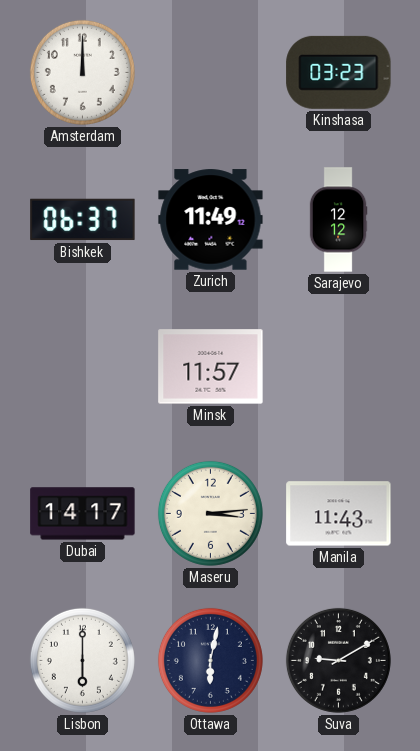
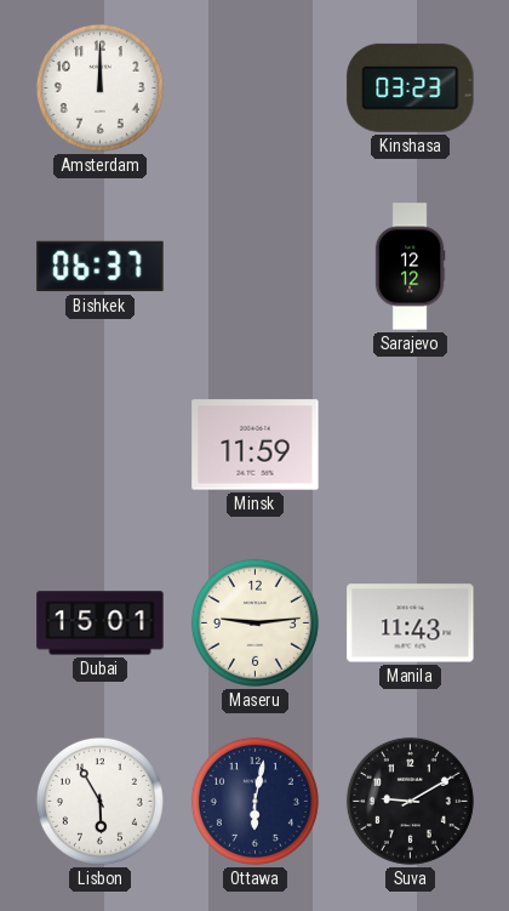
Zurich: 11:49 -> none
Minsk: 11:57 -> 11:59
Dubai: 14:17 -> 15:01
Maseru: 3:14 -> 9:14
Lisbon: 6:00 -> 5:55
